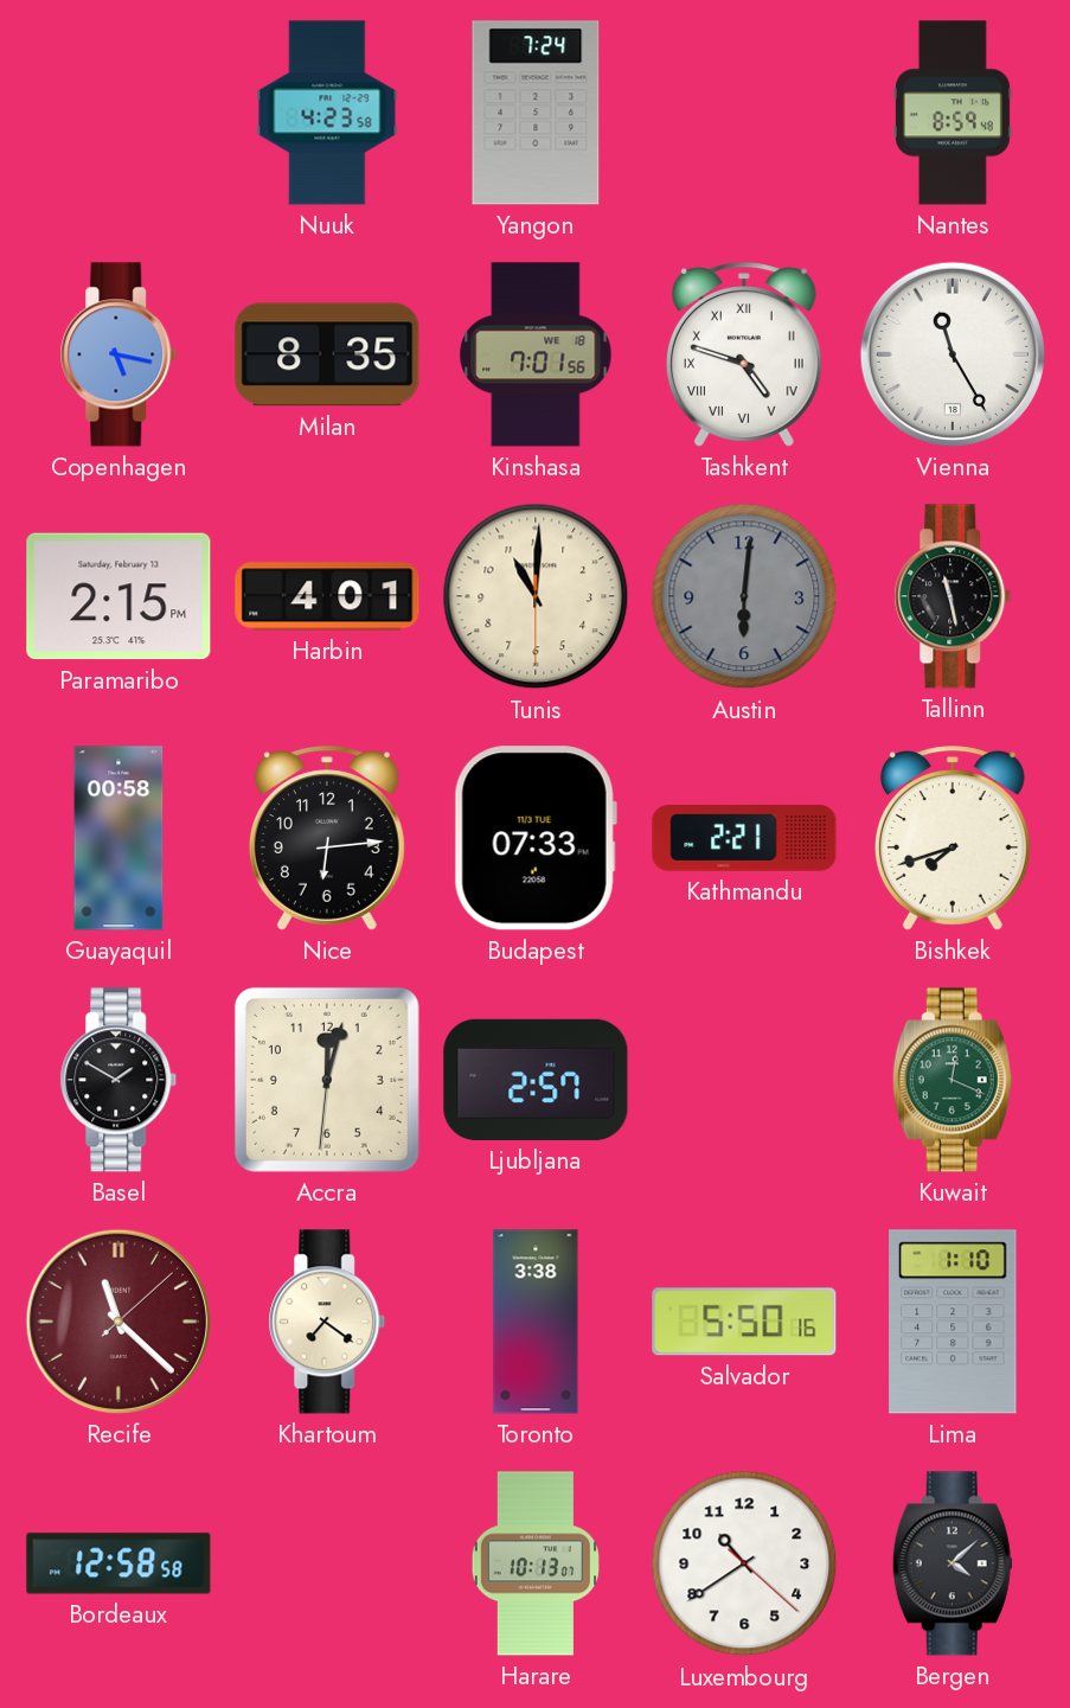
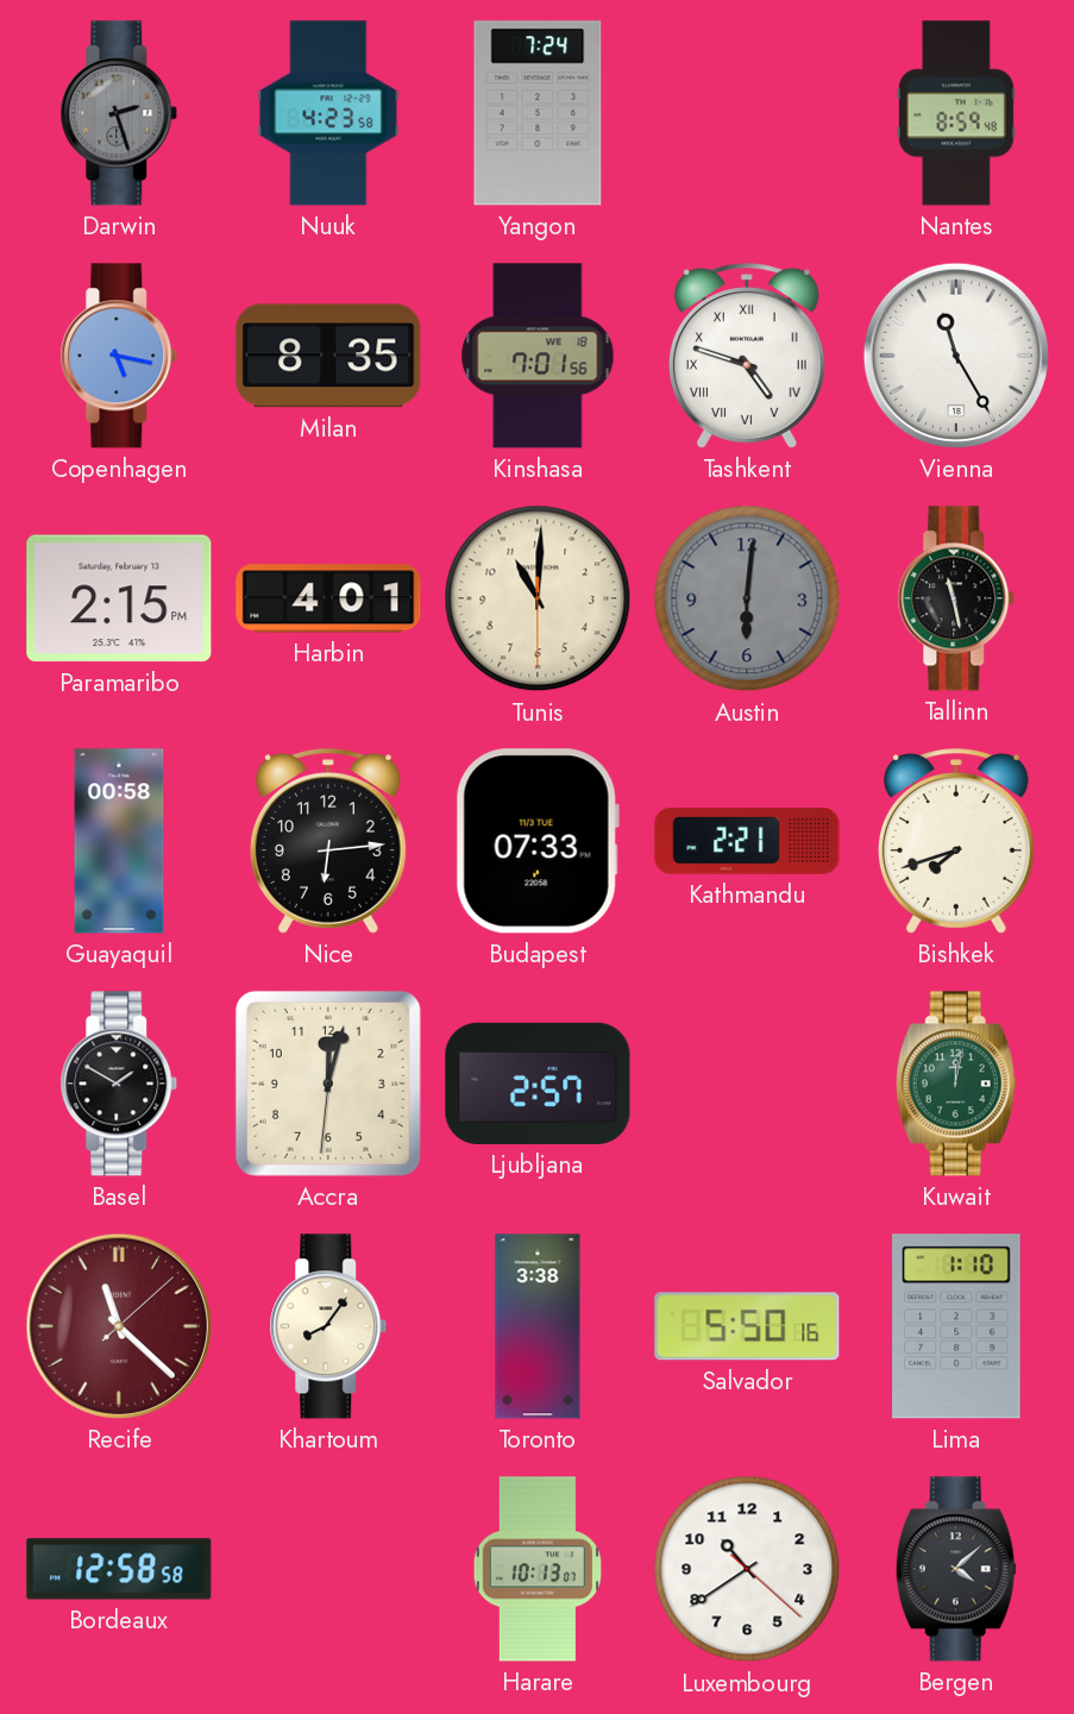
Darwin: none -> 2:27
Kuwait: 12:19 -> 12:02
Khartoum: 7:21 -> 8:06
